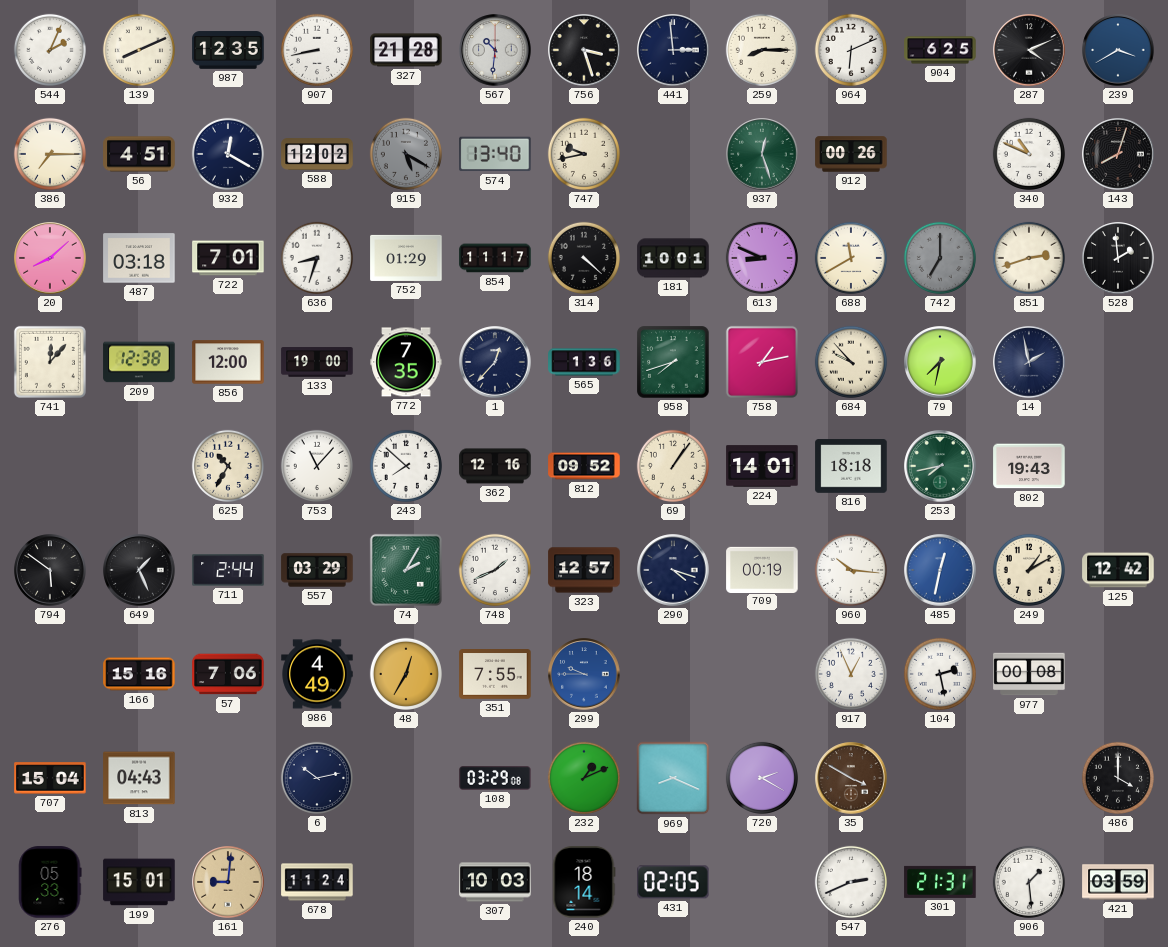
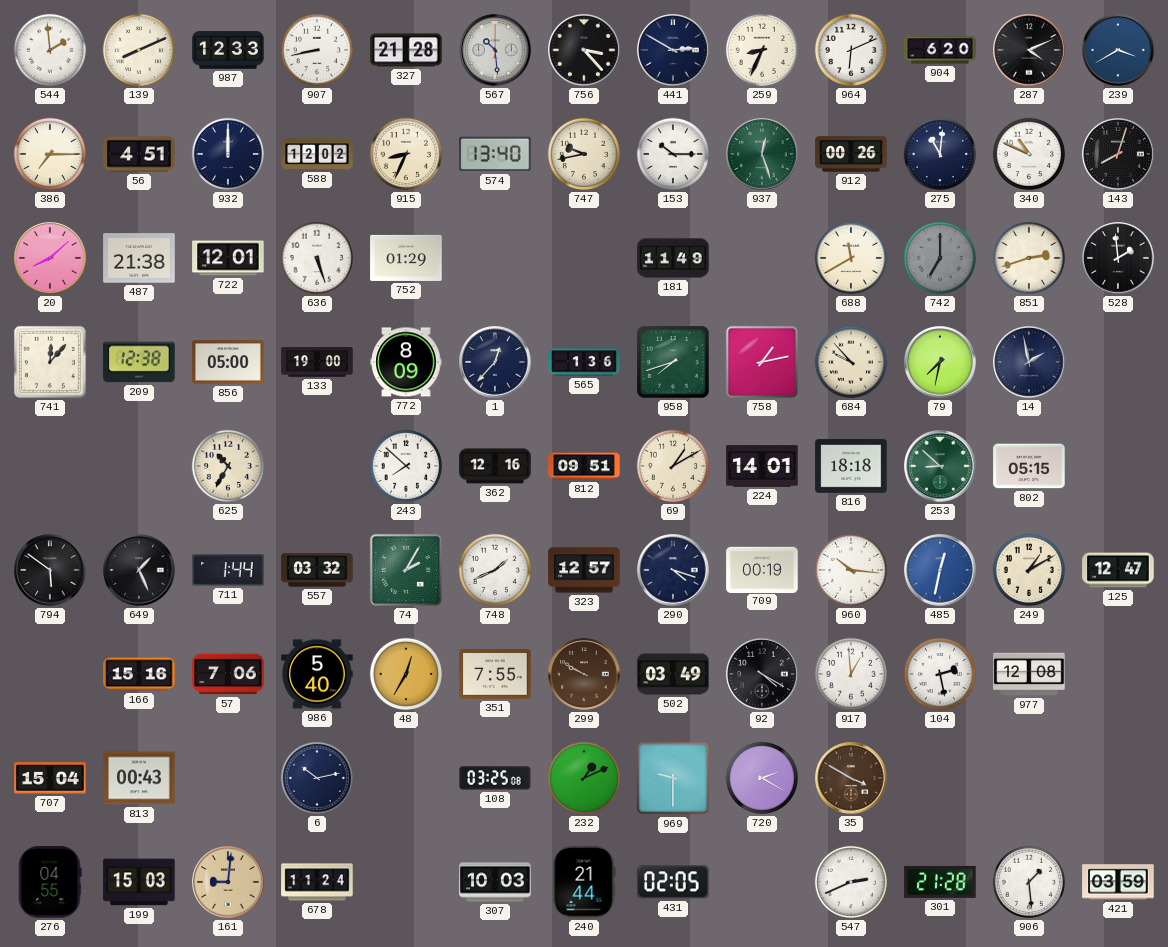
544: 2:04 -> 1:59
987: 12:35 -> 12:33
567: 10:31 -> 10:29
756: 3:27 -> 3:23
441: 2:59 -> 2:50
259: 8:15 -> 8:34
904: 6:25 -> 6:20
932: 12:20 -> 12:00
915: 5:20 -> 8:34
915 dial: grey -> cream
153: none -> 10:15
275: none -> 11:01
487: 03:18 -> 21:38
722: 7:01 -> 12:01
636: 8:33 -> 5:27
854: 11:17 -> none
314: 4:22 -> none
181: 10:01 -> 11:49
613: 8:49 -> none
856: 12:00 -> 05:00
772: 7:35 -> 8:09
753: 11:07 -> none
812: 09:52 -> 09:51
69: 1:06 -> 1:10
253: 7:43 -> 8:52
802: 19:43 -> 05:15
711: 2:44 -> 1:44
557: 03:29 -> 03:32
125: 12:42 -> 12:47
986: 4:49 -> 5:40
299: 9:45 -> 9:50
299 dial: blue -> brown
502: none -> 03:49
92: none -> 4:20
917: 12:56 -> 12:59
977: 00:08 -> 12:08
813: 04:43 -> 00:43
108: 03:29 -> 03:25
969: 8:19 -> 9:30
486: 4:00 -> none
276: 05:33 -> 04:55
199: 15:01 -> 15:03
240: 18:14 -> 21:44
301: 21:31 -> 21:28
